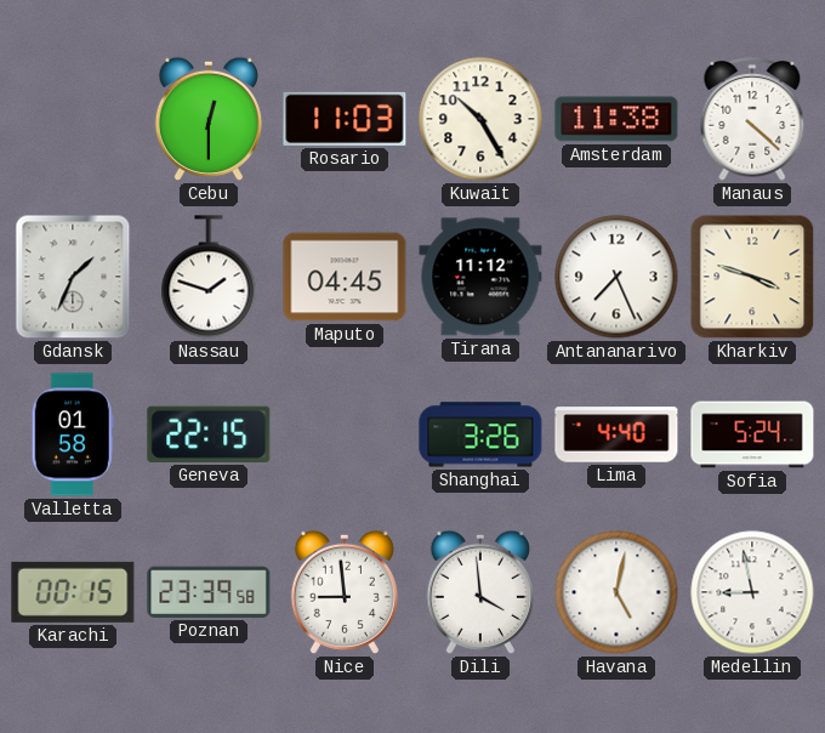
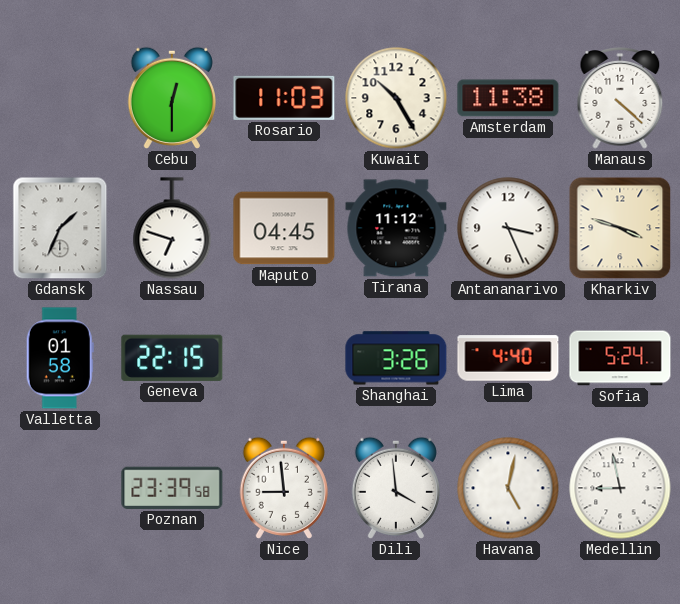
Nassau: 1:48 -> 6:48
Antananarivo: 7:26 -> 3:26
Karachi: 00:15 -> none
